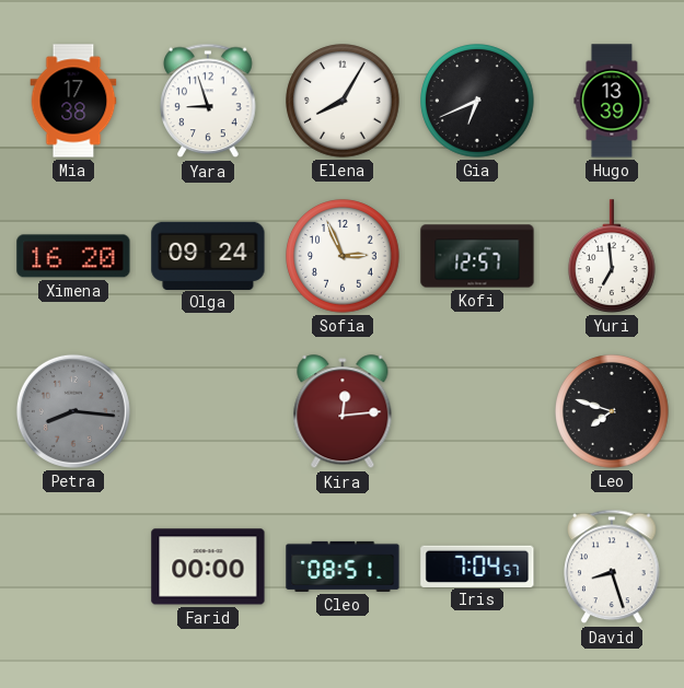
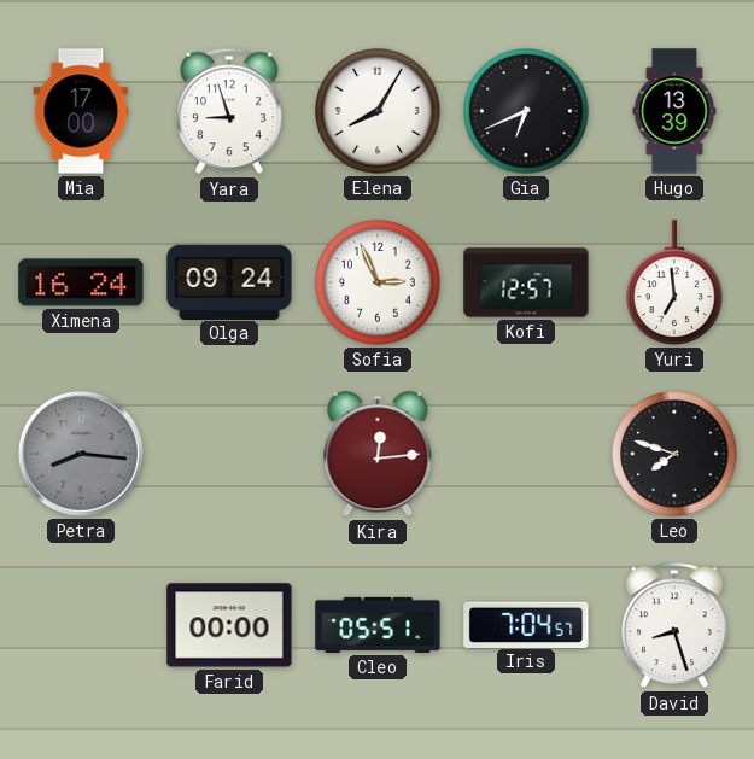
Mia: 17:38 -> 17:00
Ximena: 16:20 -> 16:24
Cleo: 08:51 -> 05:51
